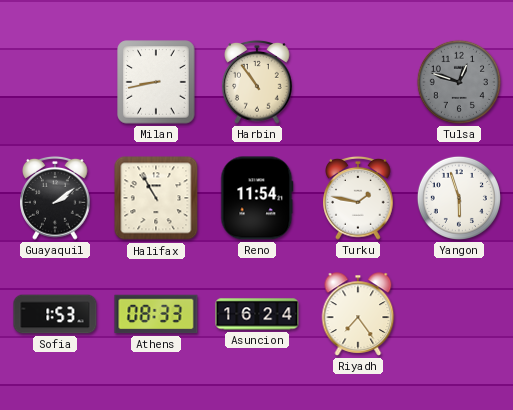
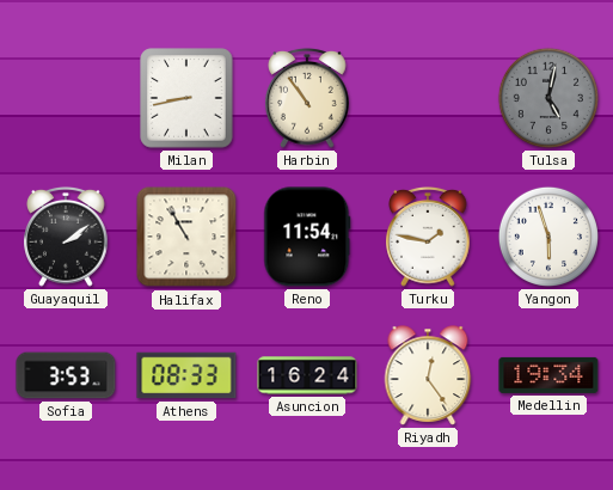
Tulsa: 12:48 -> 5:02
Sofia: 1:53 -> 3:53
Riyadh: 7:24 -> 12:24
Medellin: none -> 19:34
